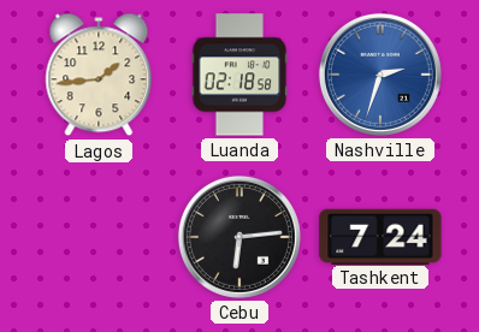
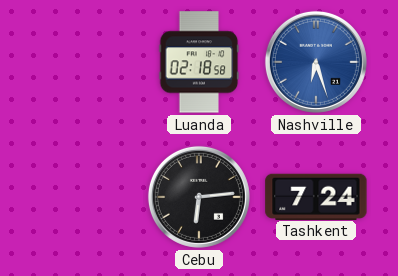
Lagos: 1:44 -> none
Nashville: 2:33 -> 6:27
